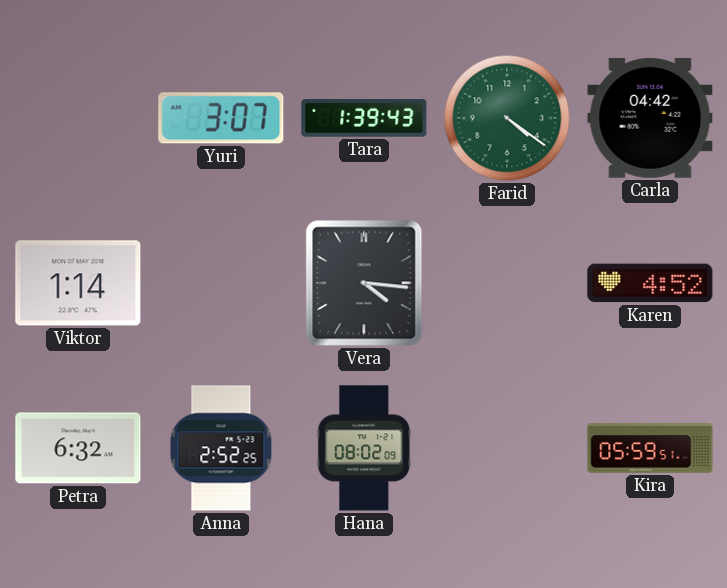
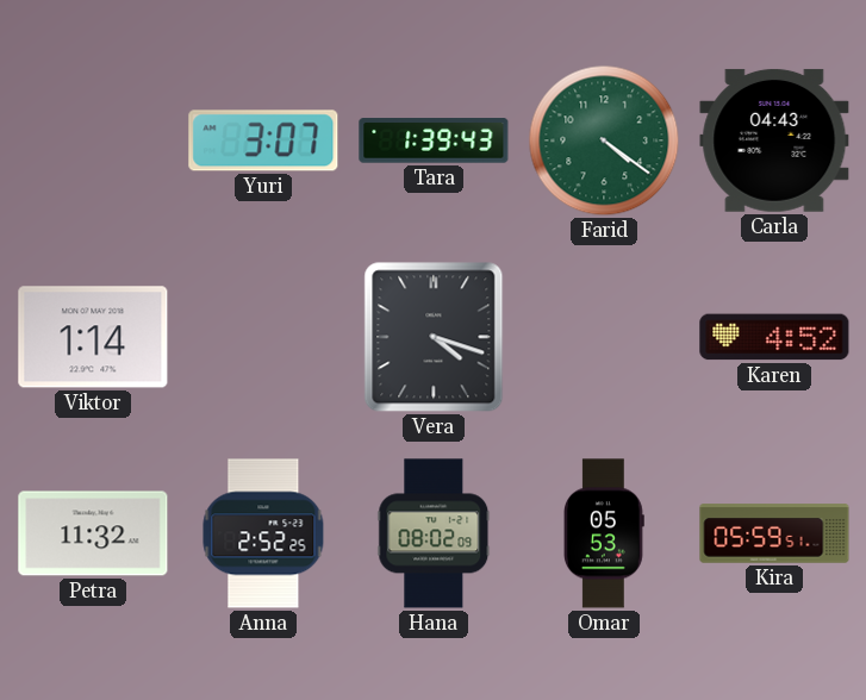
Carla: 04:42 -> 04:43
Vera: 4:16 -> 4:18
Petra: 6:32 -> 11:32
Omar: none -> 05:53
